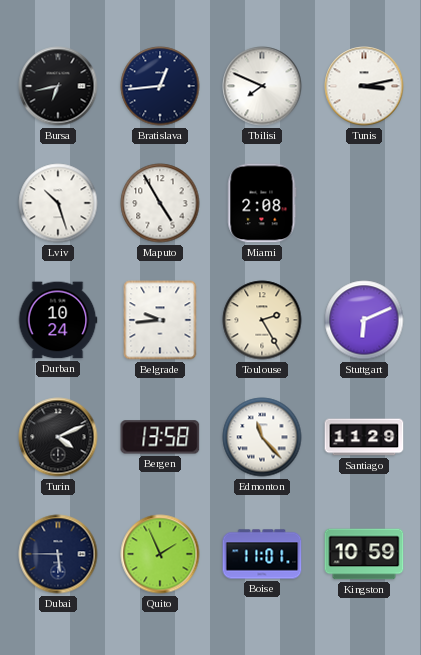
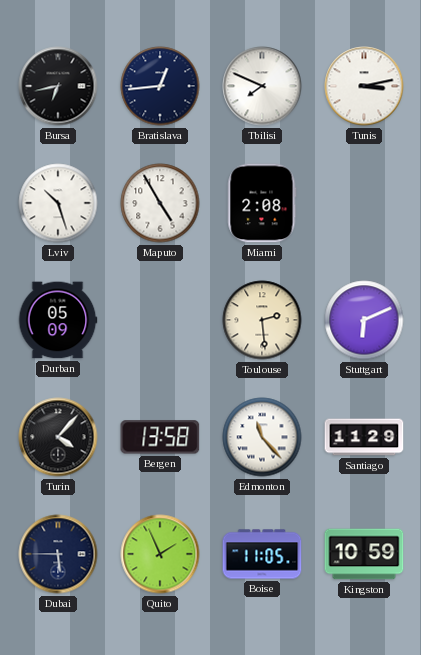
Durban: 10:24 -> 05:09
Belgrade: 9:44 -> none
Toulouse: 2:25 -> 2:29
Turin: 4:11 -> 4:07
Boise: 11:01 -> 11:05
